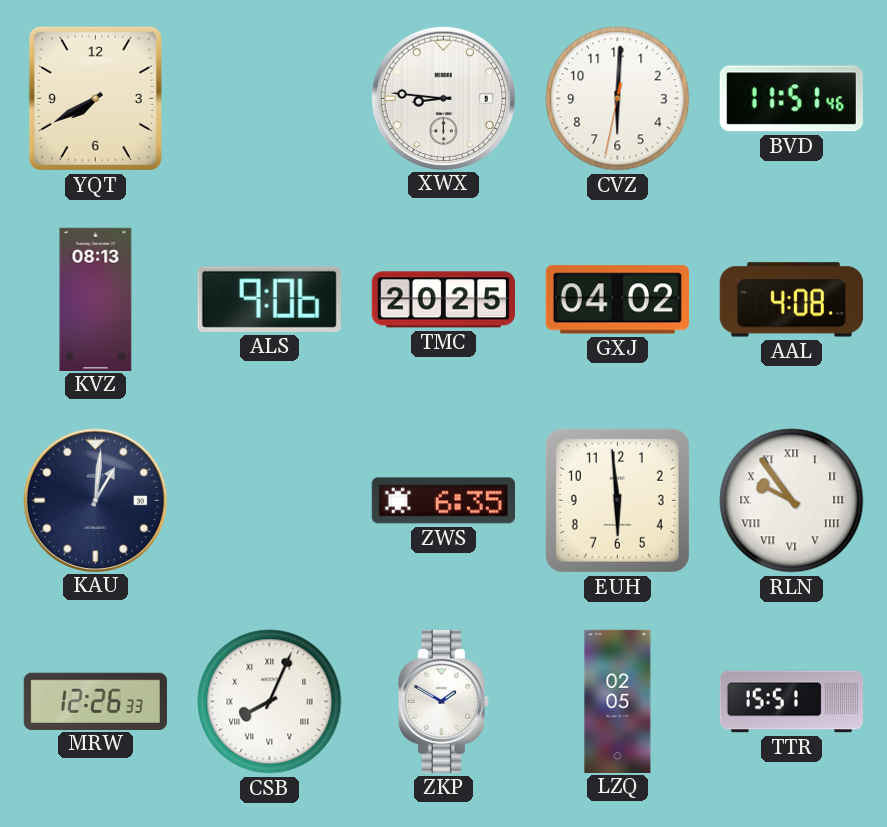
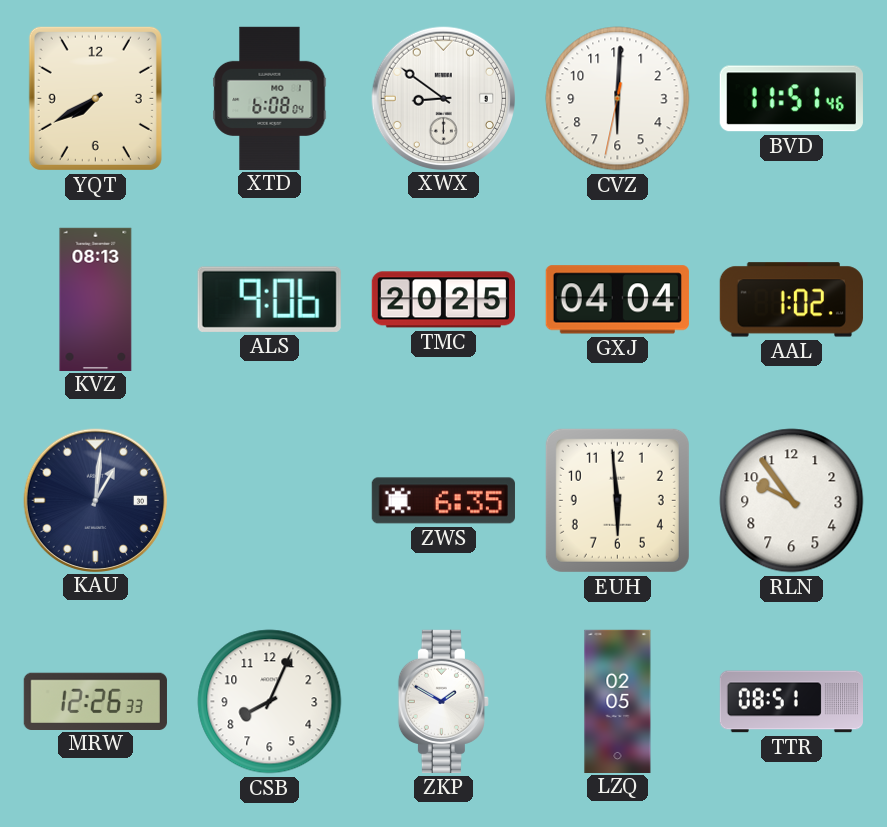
XTD: none -> 6:08
XWX: 8:46 -> 8:51
GXJ: 04:02 -> 04:04
AAL: 4:08 -> 1:02
RLN numerals: Roman -> Arabic
CSB numerals: Roman -> Arabic
TTR: 15:51 -> 08:51
